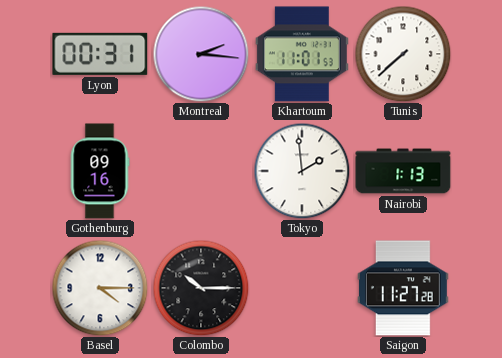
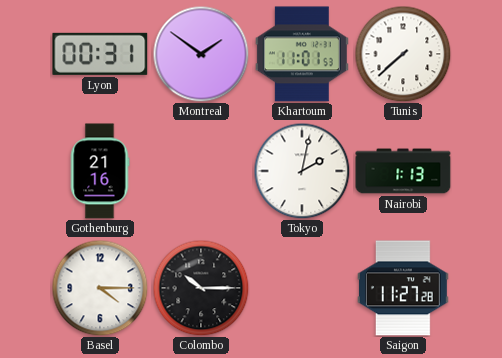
Montreal: 2:16 -> 1:51
Gothenburg: 09:16 -> 21:16
Tokyo: 1:59 -> 2:02
